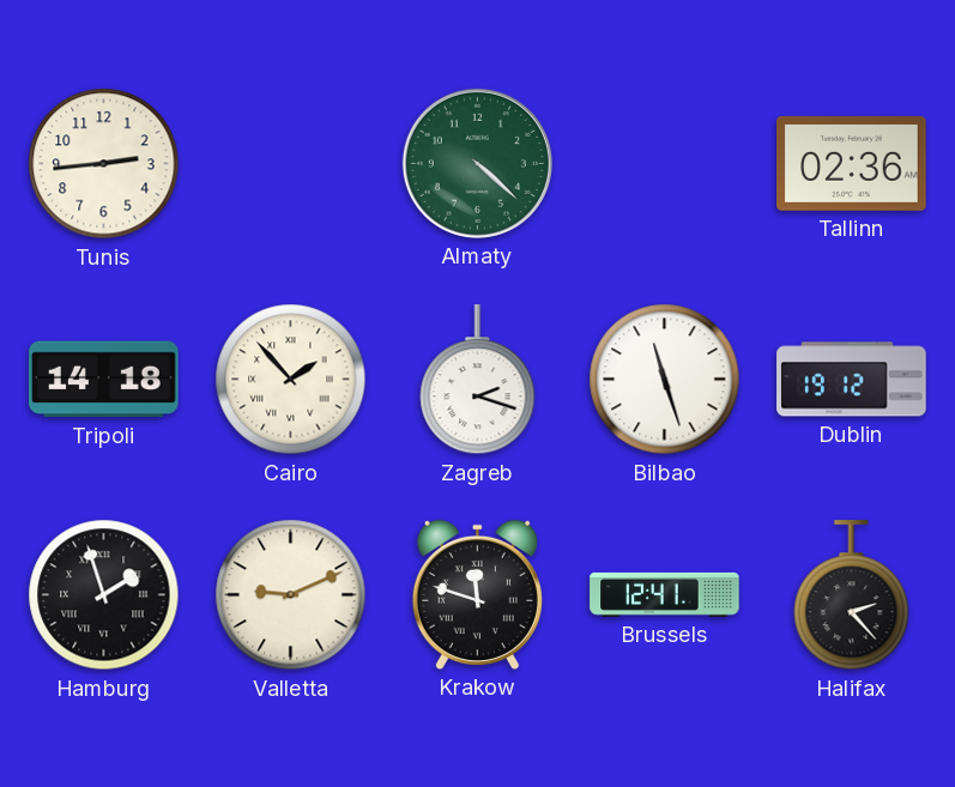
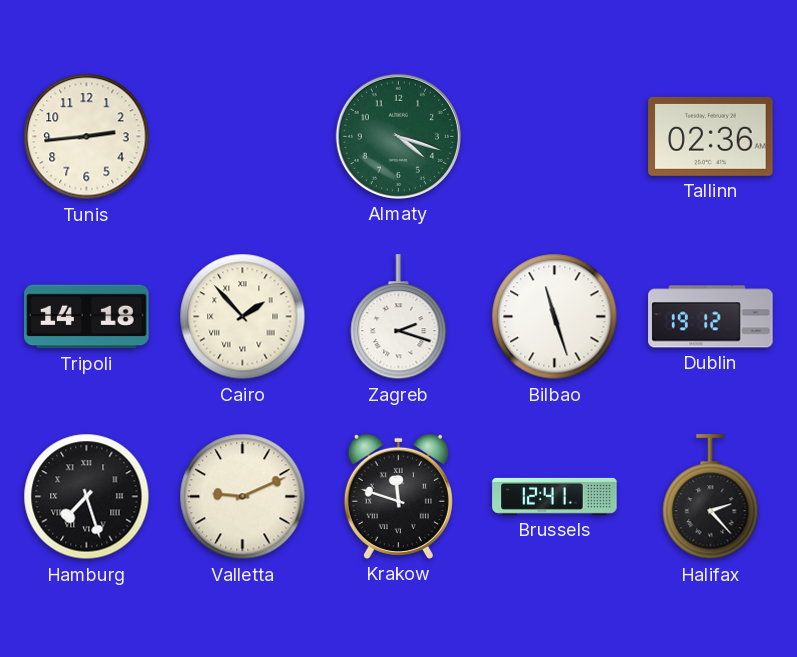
Almaty: 4:22 -> 4:18
Hamburg: 1:57 -> 7:27
